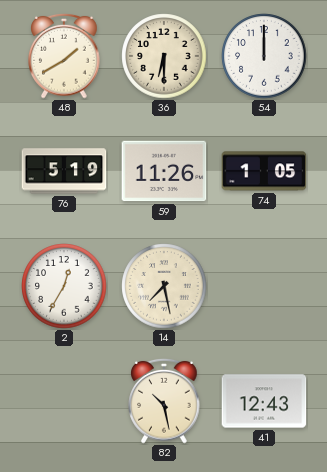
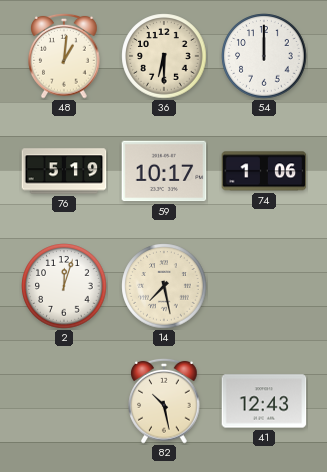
48: 1:40 -> 1:01
59: 11:26 -> 10:17
74: 1:05 -> 1:06
2: 12:35 -> 12:03
